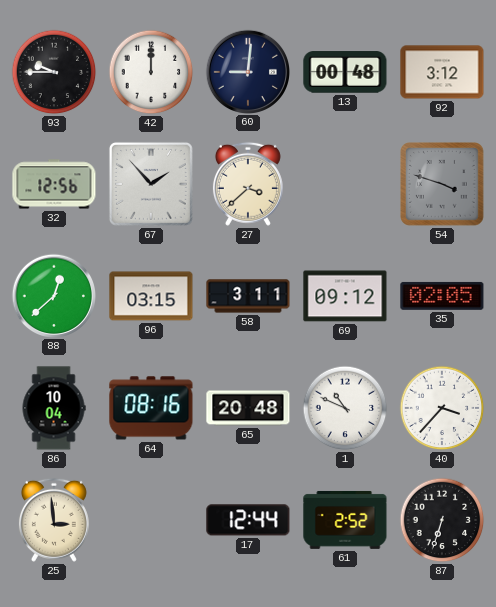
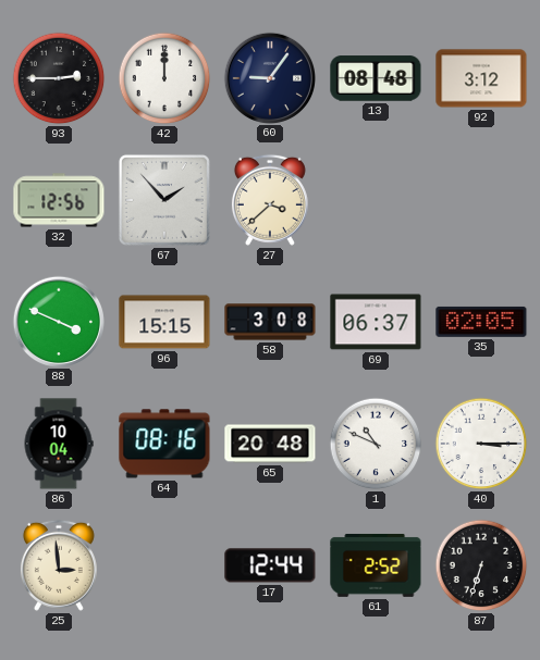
93: 9:45 -> 2:45
60: 9:01 -> 9:06
13: 00:48 -> 08:48
54: 3:48 -> none
88: 12:38 -> 3:49
96: 03:15 -> 15:15
58: 3:11 -> 3:08
69: 09:12 -> 06:37
40: 3:37 -> 3:15
